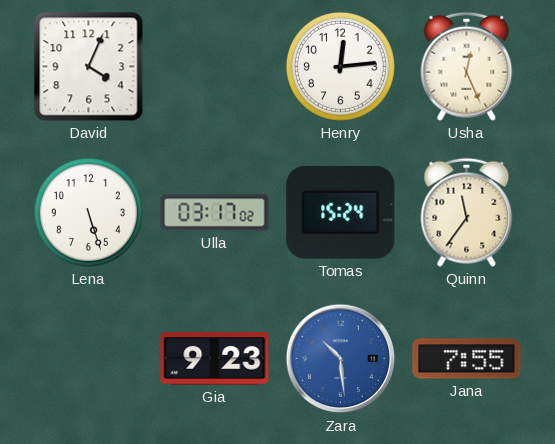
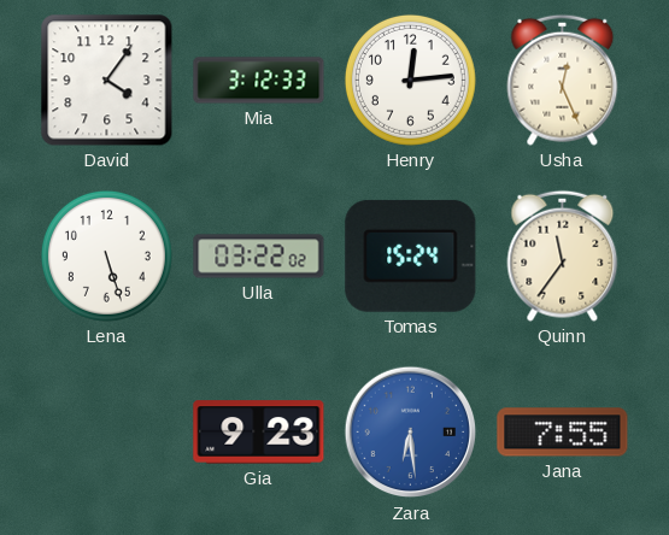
David: 4:04 -> 4:06
Mia: none -> 3:12
Ulla: 03:17 -> 03:22
Zara: 10:29 -> 6:29
